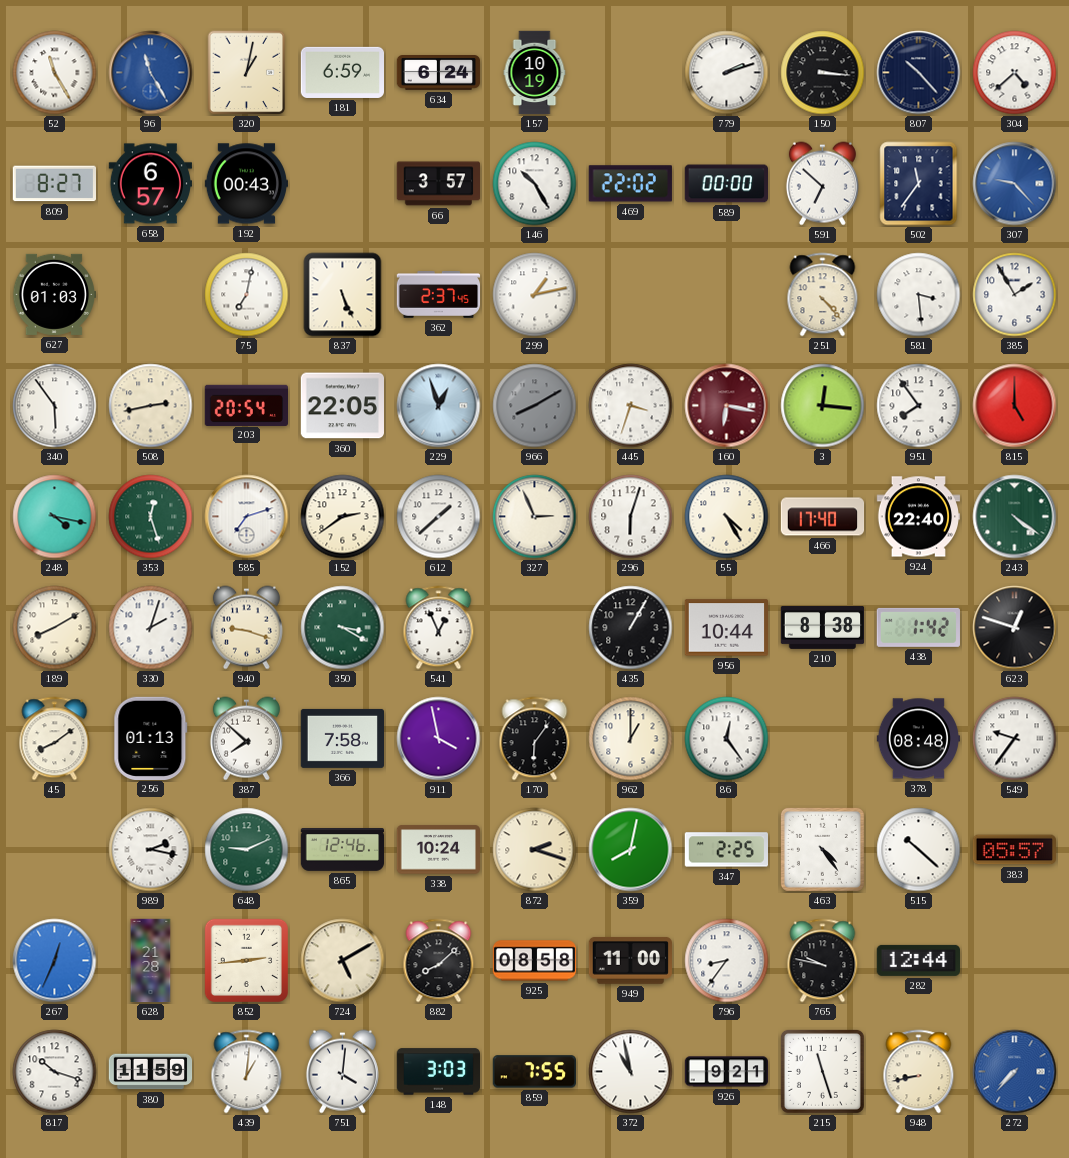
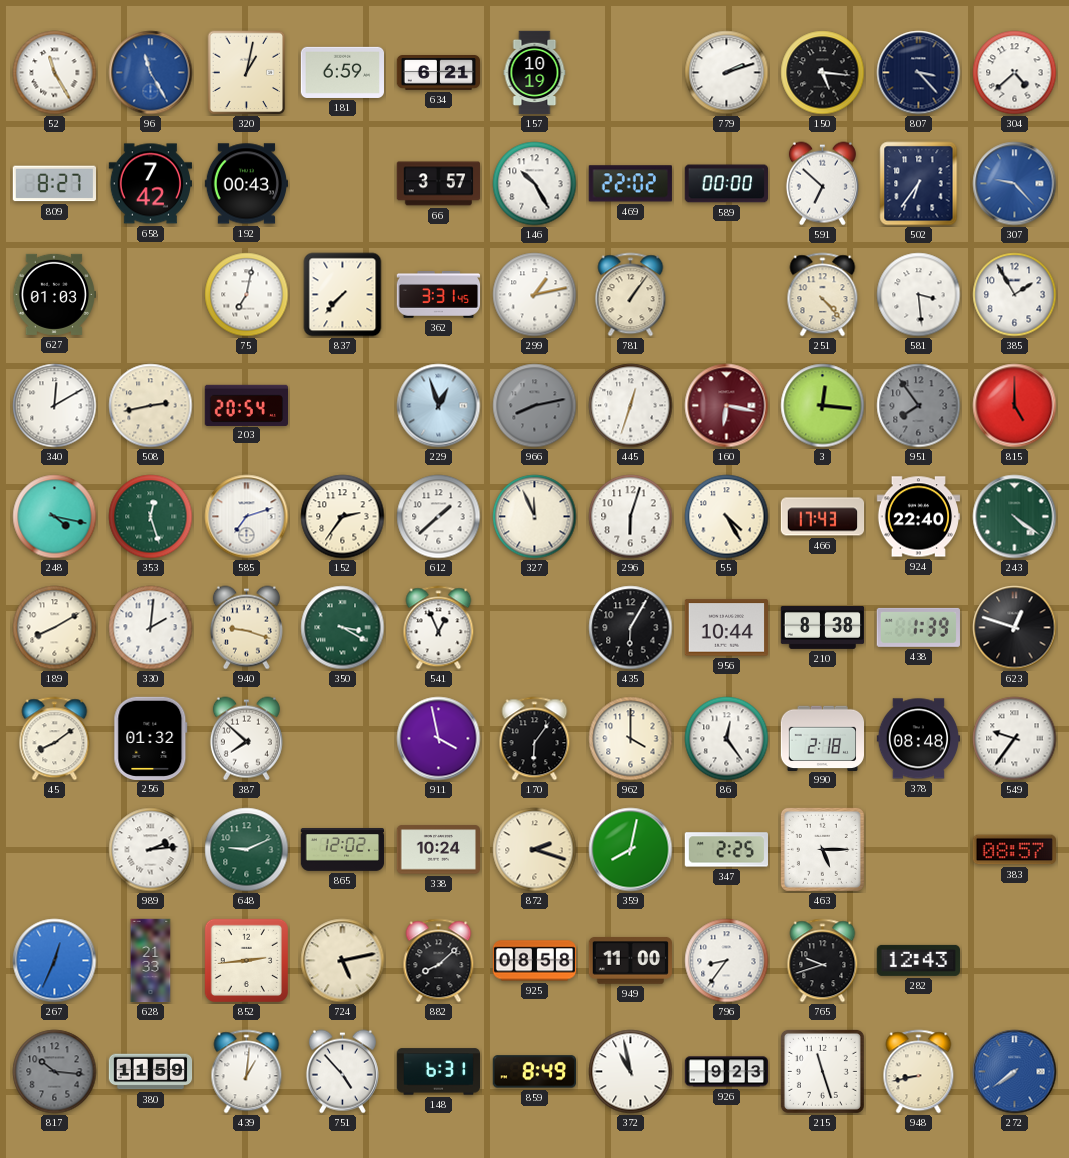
634: 6:24 -> 6:21
150: 3:16 -> 5:16
807: 10:23 -> 3:23
658: 6:57 -> 7:42
502: 11:36 -> 6:36
837: 5:26 -> 7:37
362: 2:37 -> 3:31
781: none -> 1:06
340: 5:54 -> 12:10
360: 22:05 -> none
966: 8:10 -> 8:13
445: 3:33 -> 12:33
951 dial: white -> grey
152: 2:39 -> 2:36
327: 2:56 -> 11:56
466: 17:40 -> 17:43
330: 2:03 -> 2:01
435: 1:05 -> 6:05
438: 1:42 -> 1:39
256: 01:13 -> 01:32
366: 7:58 -> none
962: 1:00 -> 4:00
990: none -> 2:18
989: 2:17 -> 2:14
865: 12:46 -> 12:02
463: 4:24 -> 5:15
515: 10:22 -> none
383: 05:57 -> 08:57
628: 21:28 -> 21:33
724: 5:10 -> 5:13
765: 9:47 -> 9:42
282: 12:44 -> 12:43
817: 10:18 -> 10:16
817 dial: white -> grey
751: 4:01 -> 4:53
148: 3:03 -> 6:31
859: 7:55 -> 8:49
926: 9:21 -> 9:23
272: 7:37 -> 7:39
